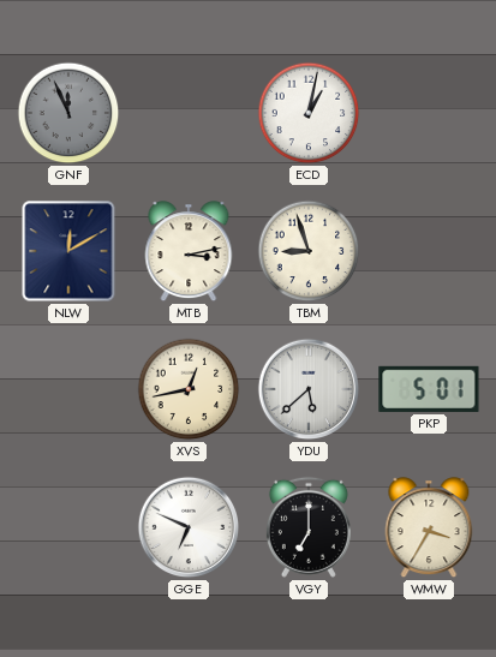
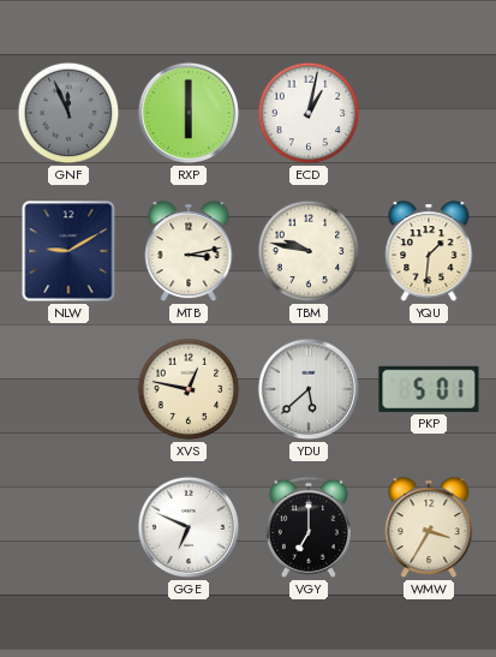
RXP: none -> 6:00
NLW: 12:10 -> 9:10
TBM: 8:57 -> 9:47
YQU: none -> 1:31
XVS: 12:43 -> 12:47
